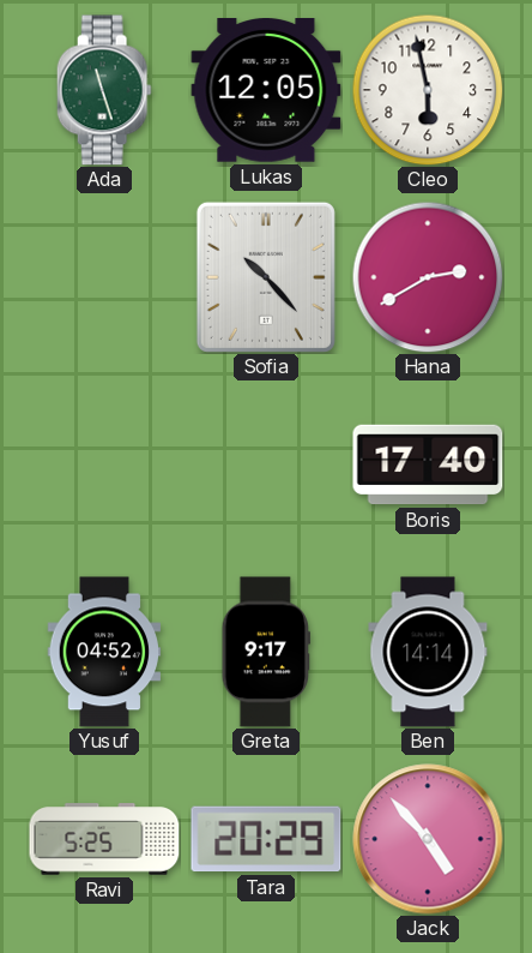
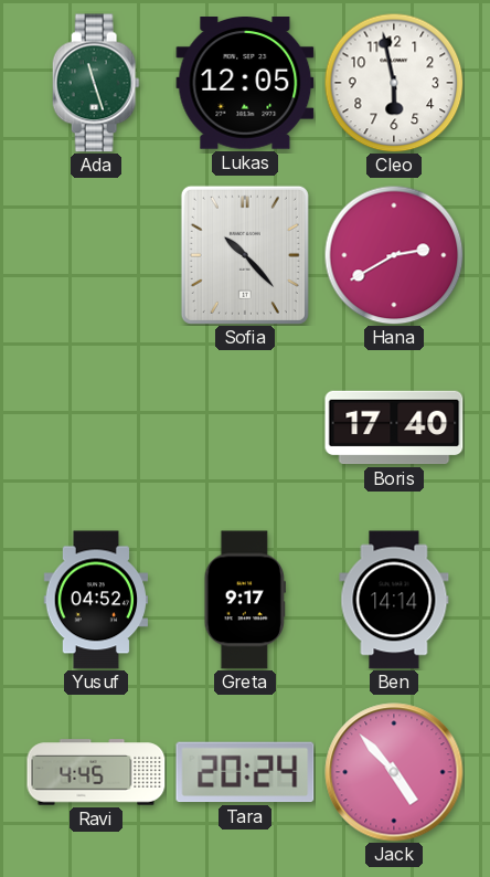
Ravi: 5:25 -> 4:45
Tara: 20:29 -> 20:24
